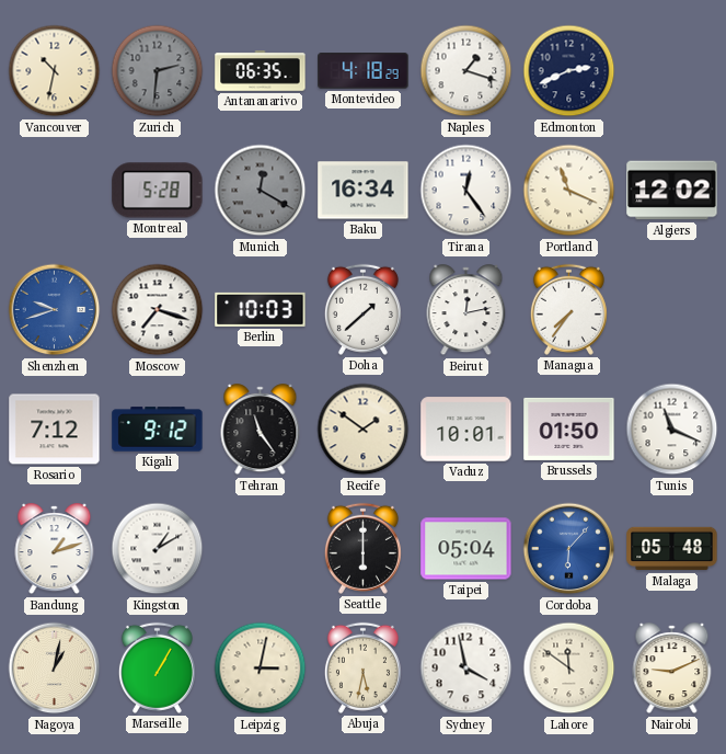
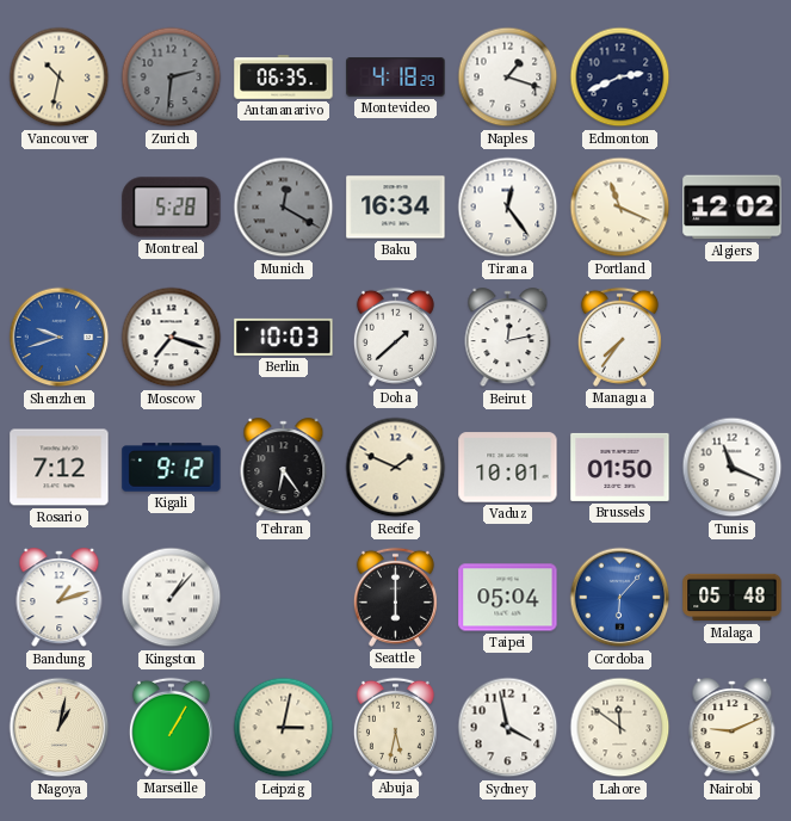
Tehran: 11:24 -> 6:24
Recife: 1:51 -> 1:49
Kingston: 1:10 -> 1:07
